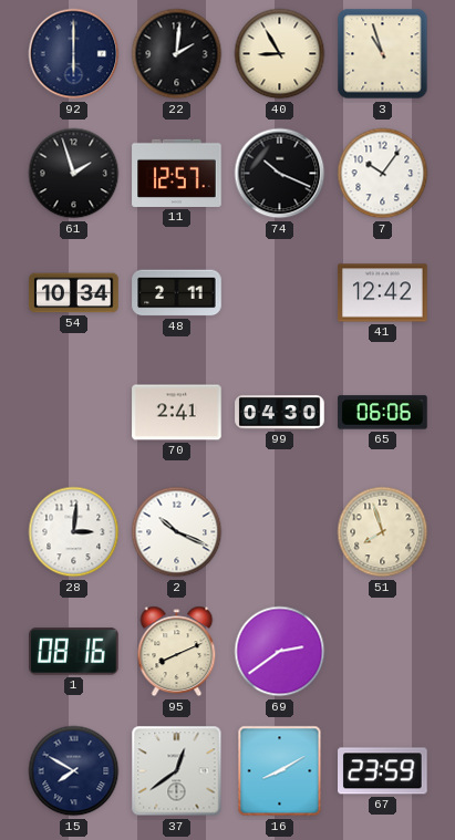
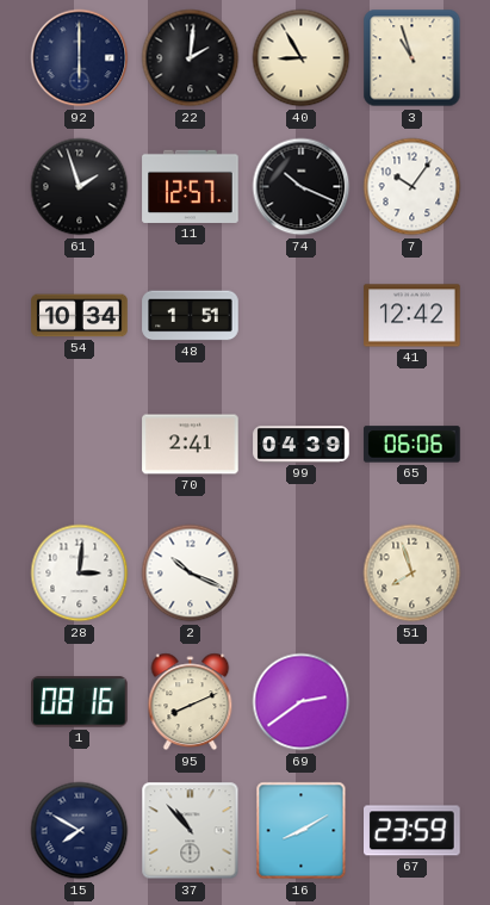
48: 2:11 -> 1:51
99: 04:30 -> 04:39
37: 12:39 -> 10:53
